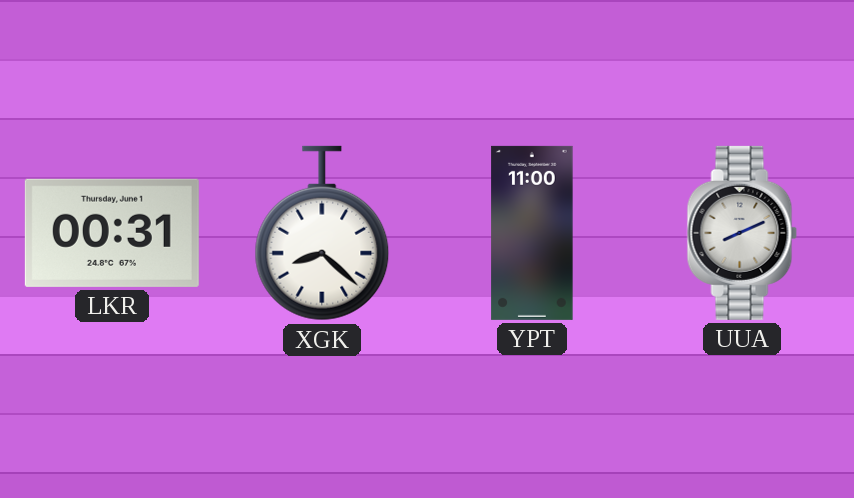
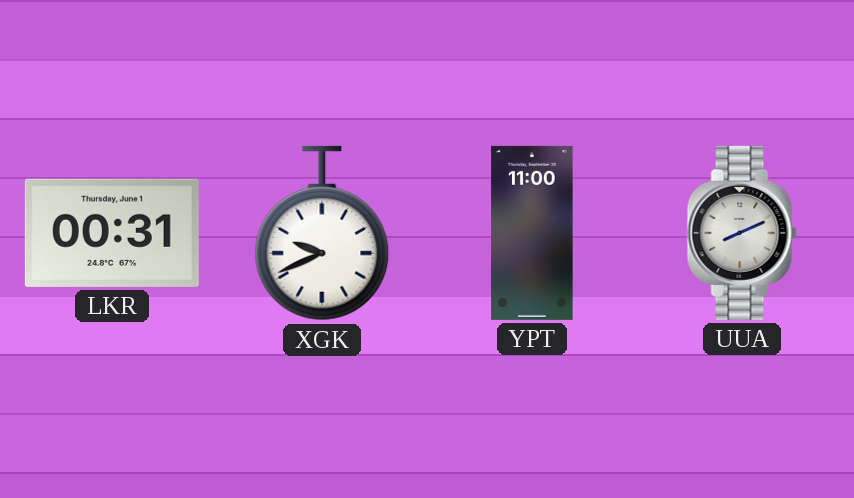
XGK: 8:22 -> 9:41
